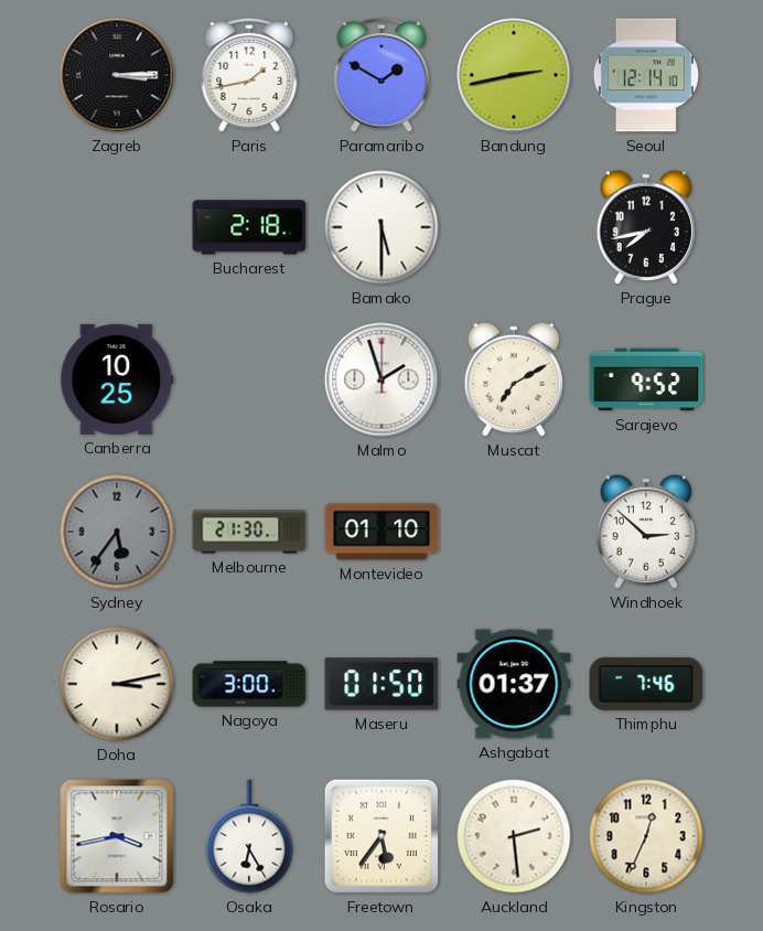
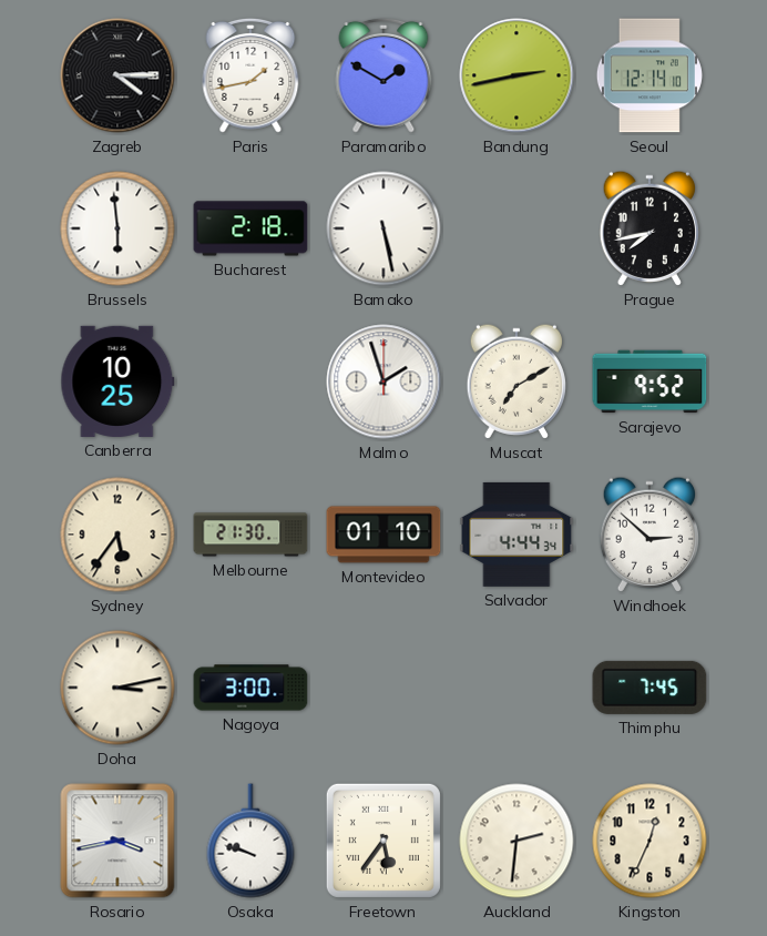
Zagreb: 3:15 -> 4:15
Brussels: none -> 5:59
Bamako: 5:30 -> 5:28
Sydney dial: grey -> cream
Salvador: none -> 4:44
Maseru: 01:50 -> none
Ashgabat: 01:37 -> none
Thimphu: 7:46 -> 7:45
Osaka: 6:25 -> 9:48
Auckland: 2:29 -> 2:31
